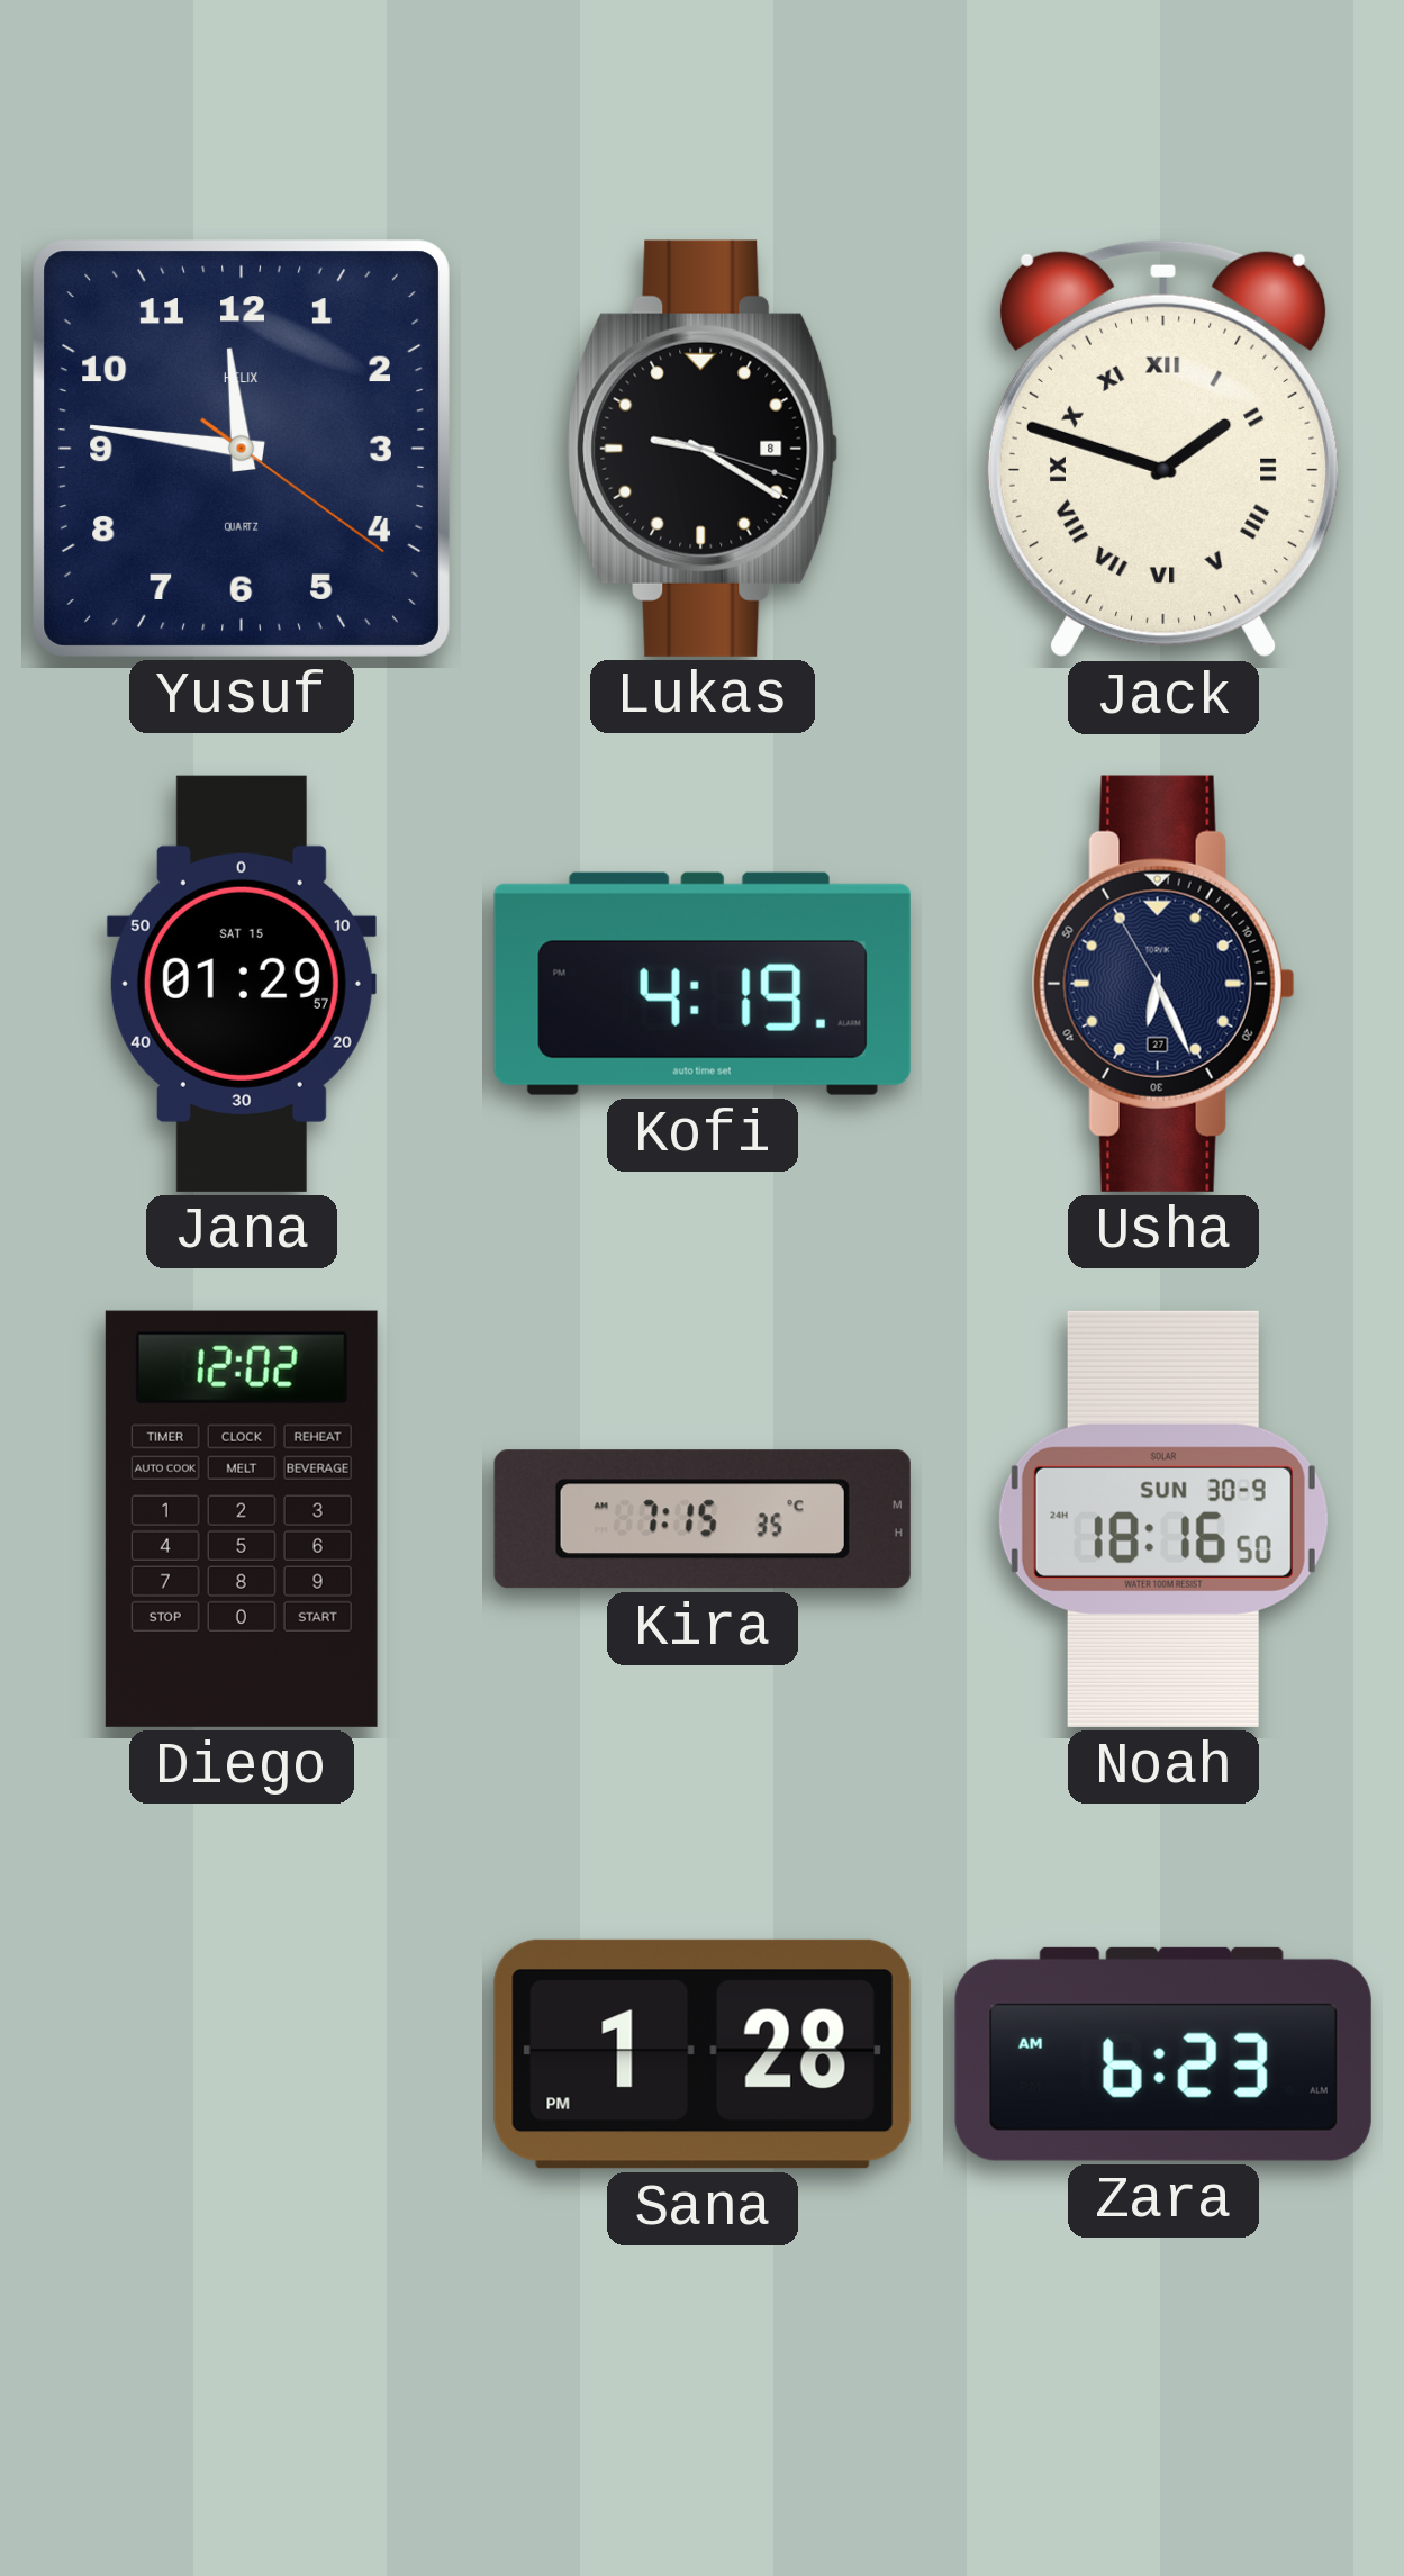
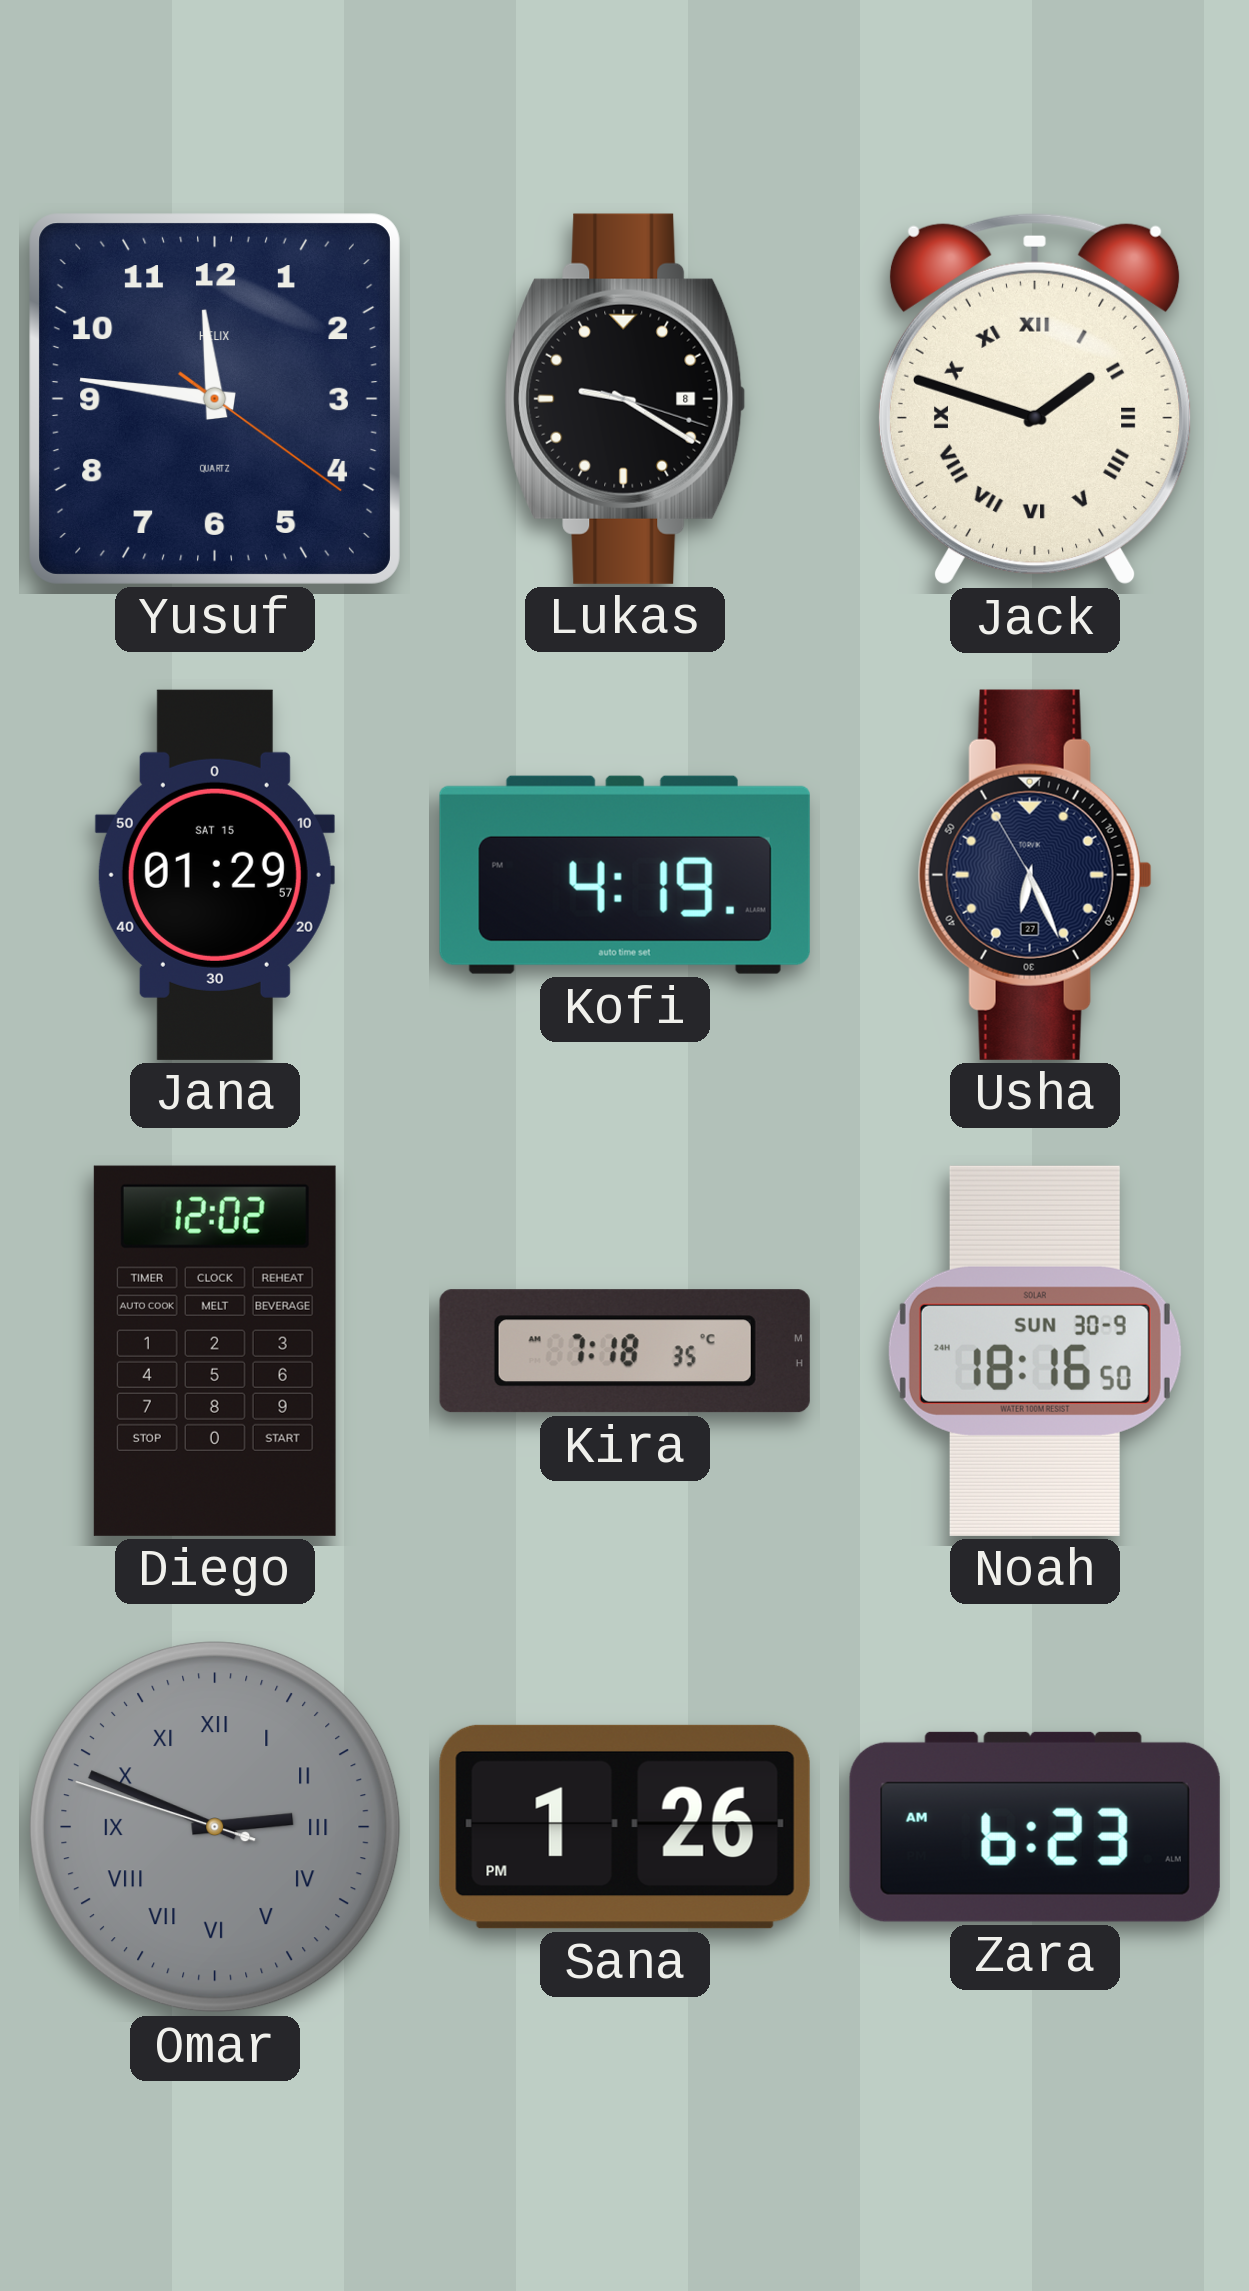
Kira: 7:15 -> 7:18
Omar: none -> 2:48
Sana: 1:28 -> 1:26
